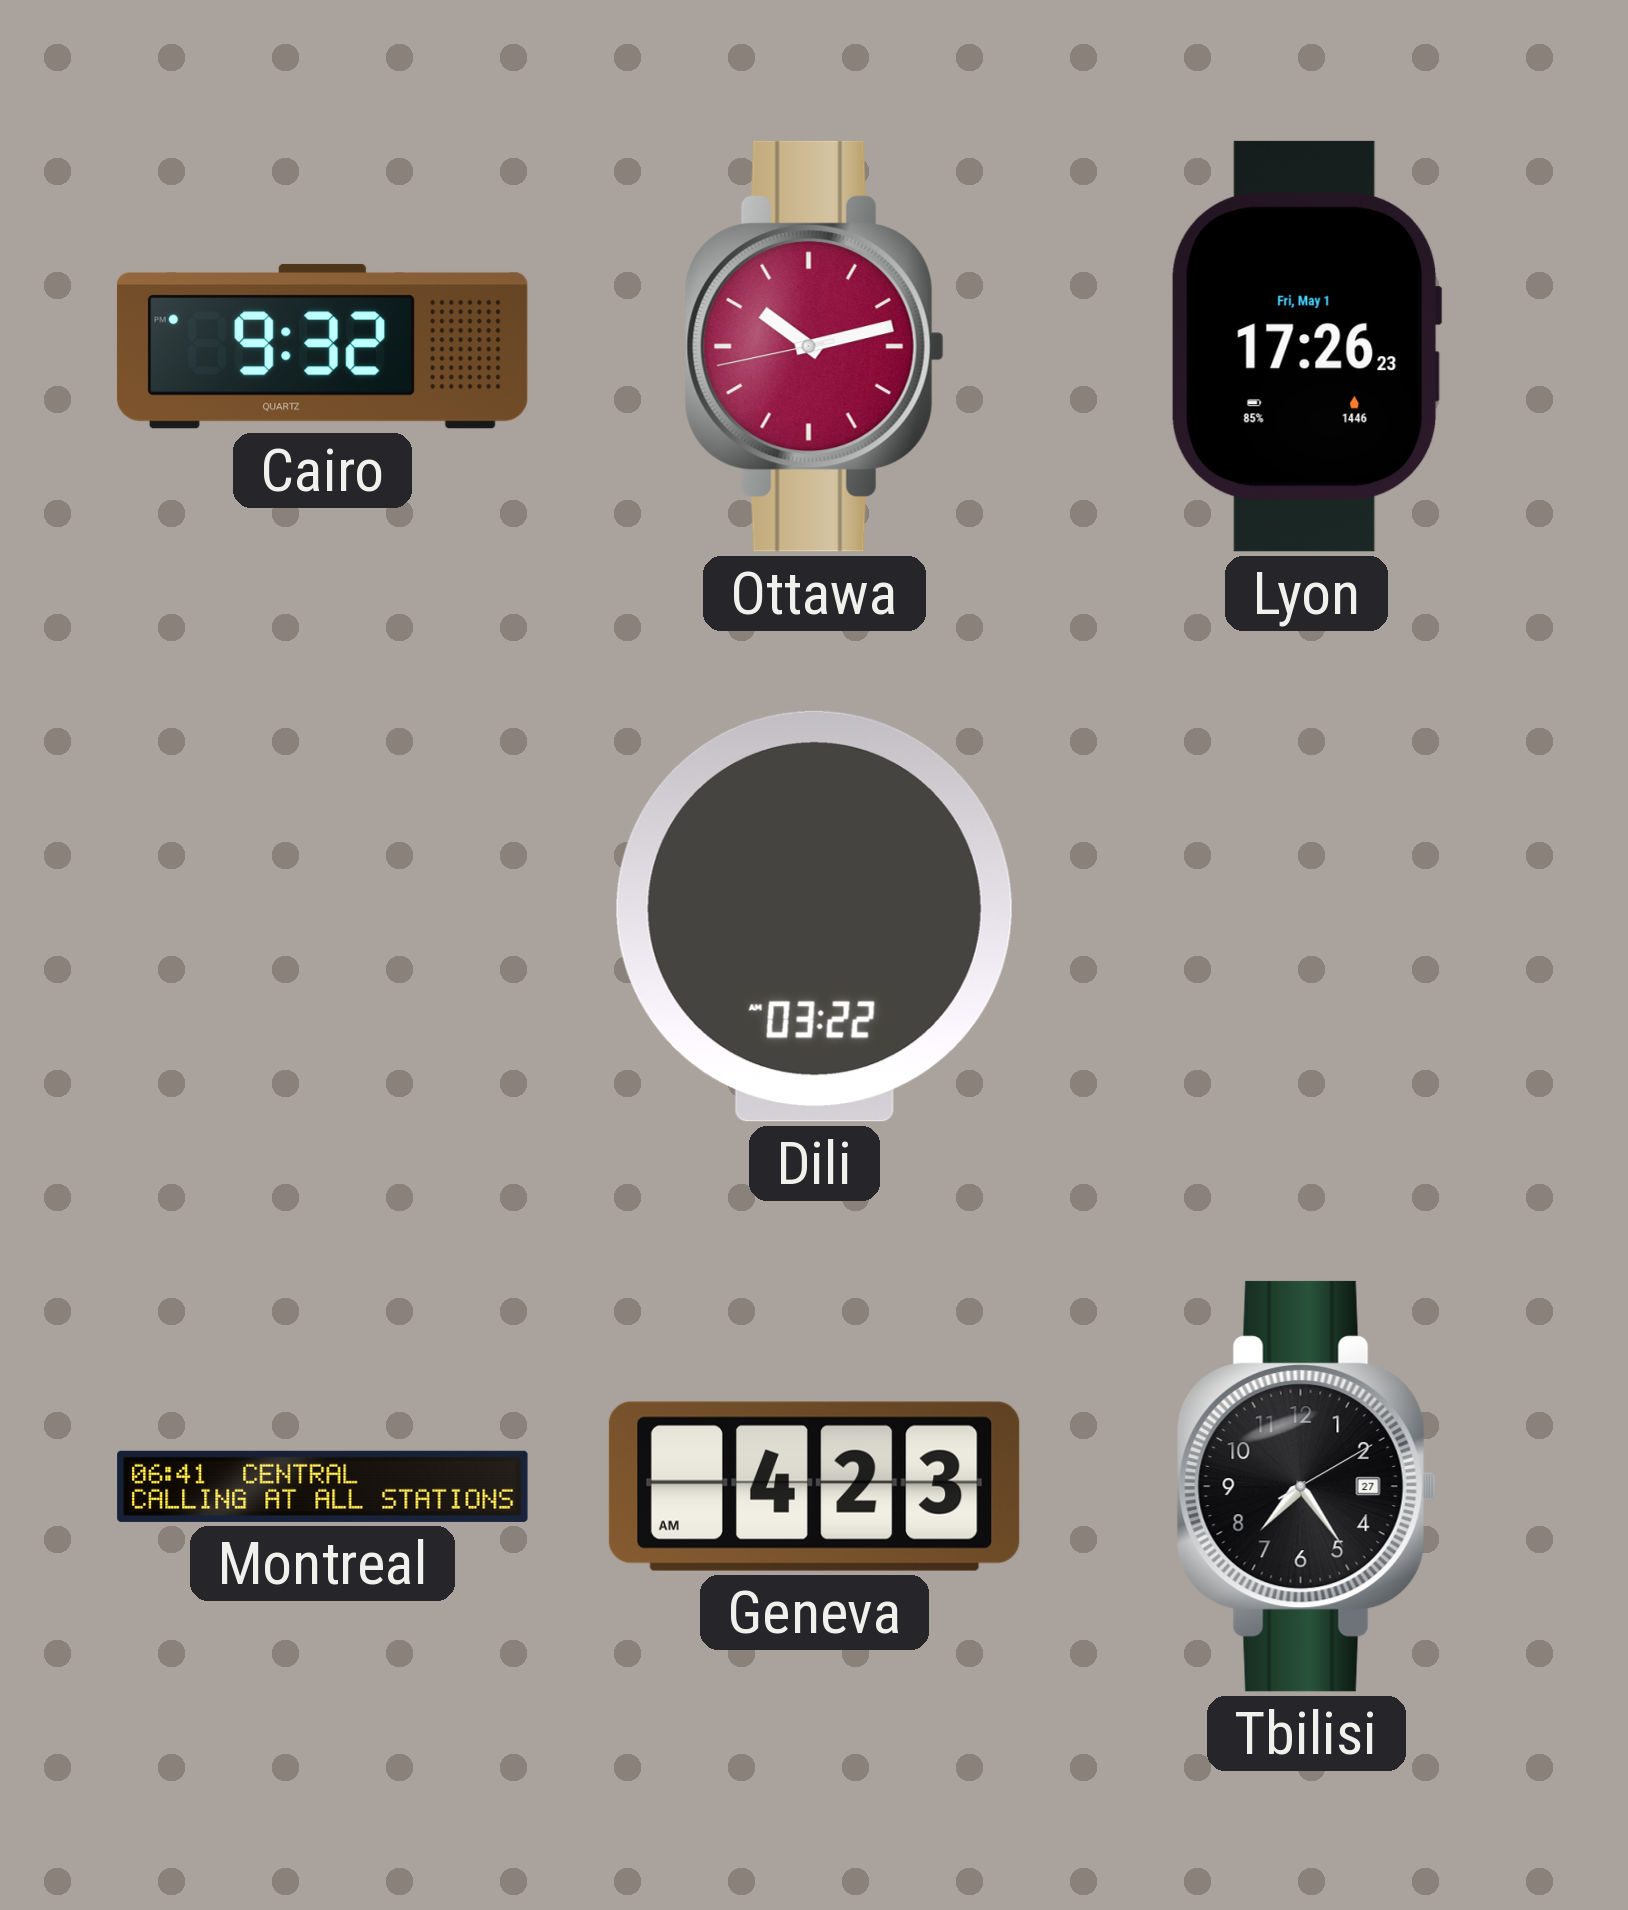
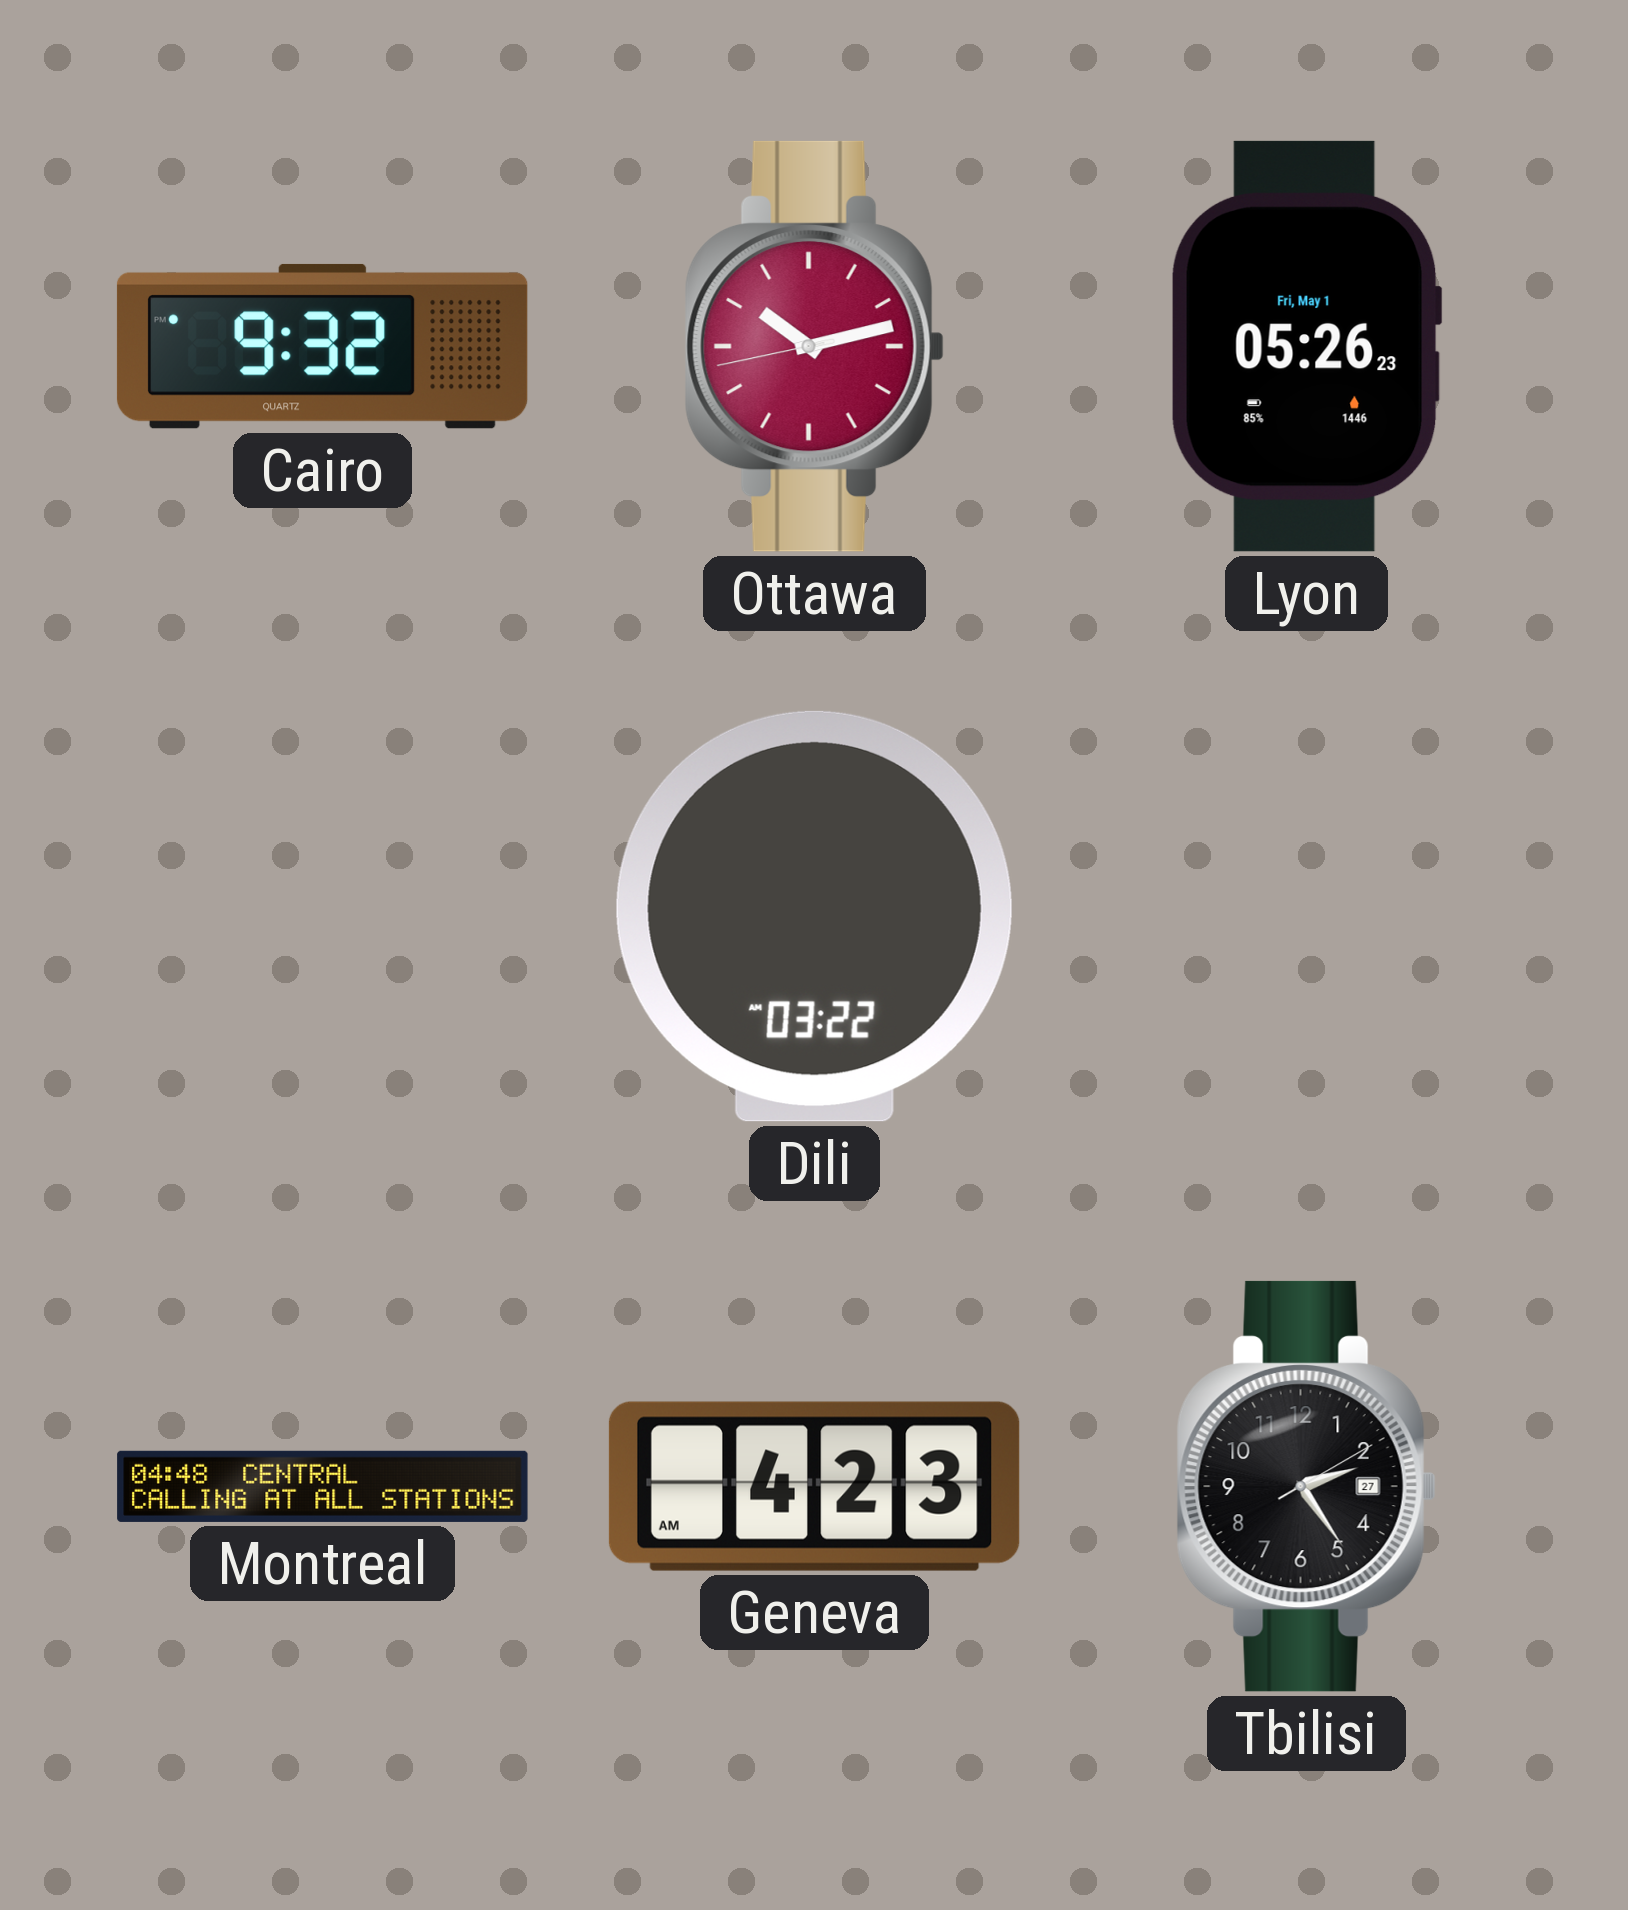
Lyon: 17:26 -> 05:26
Montreal: 06:41 -> 04:48
Tbilisi: 7:24 -> 2:24
